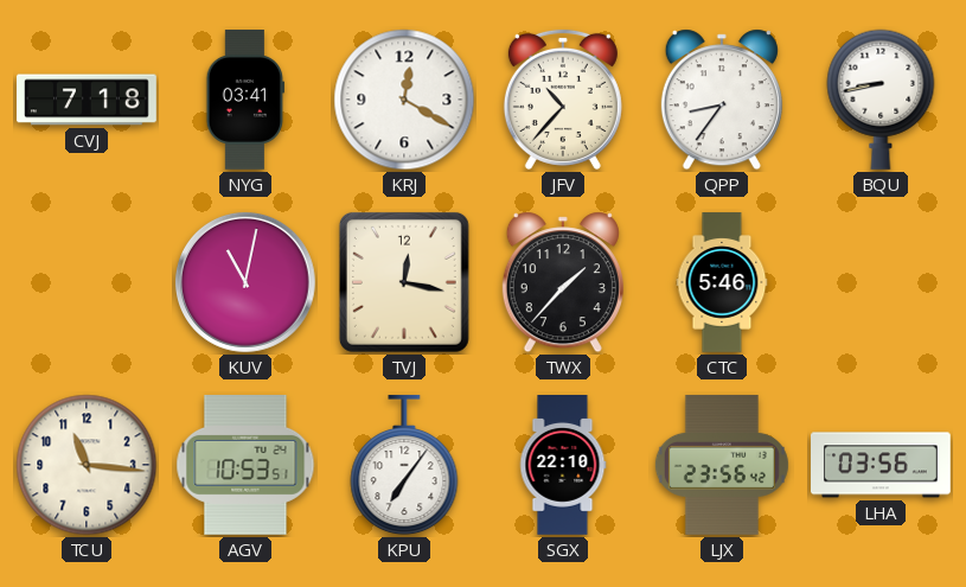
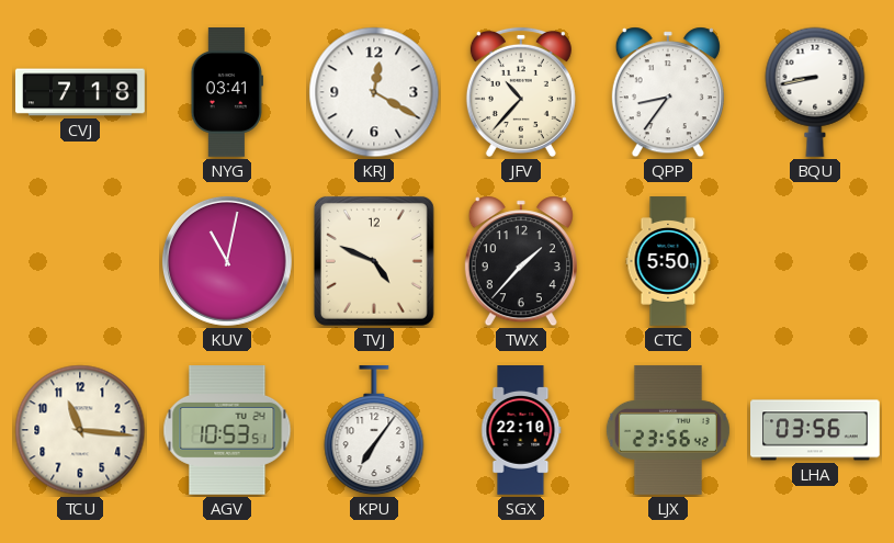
TVJ: 12:17 -> 4:49
CTC: 5:46 -> 5:50
